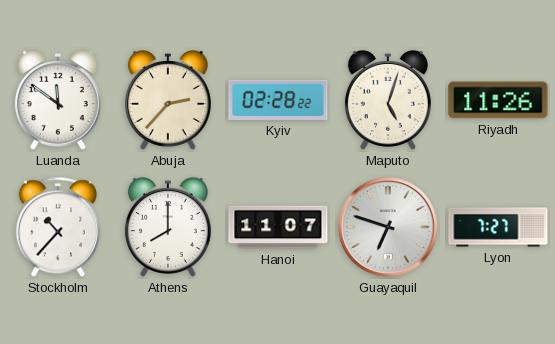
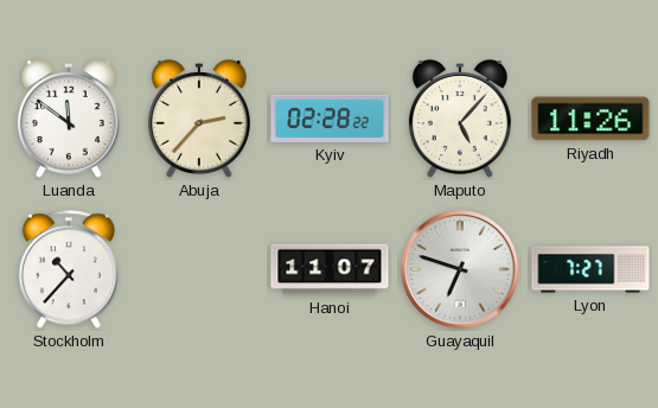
Maputo: 5:03 -> 5:07
Athens: 8:00 -> none
